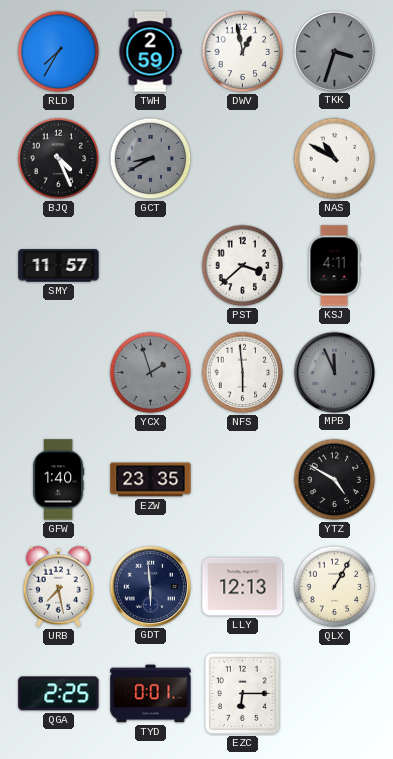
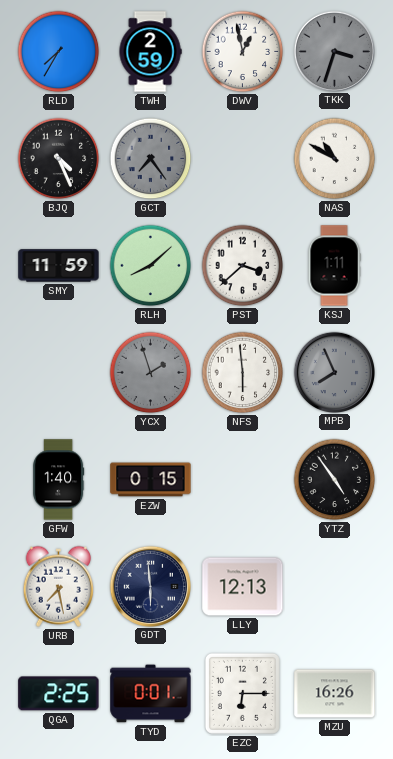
GCT: 8:40 -> 7:24
SMY: 11:57 -> 11:59
RLH: none -> 8:08
KSJ: 4:11 -> 1:11
MPB: 11:56 -> 7:56
EZW: 23:35 -> 0:15
YTZ: 4:50 -> 4:54
QLX: 1:05 -> none
MZU: none -> 16:26
